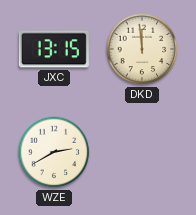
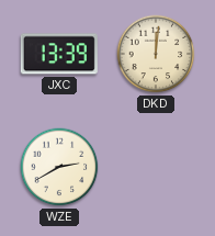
JXC: 13:15 -> 13:39
DKD: 11:59 -> 12:01
